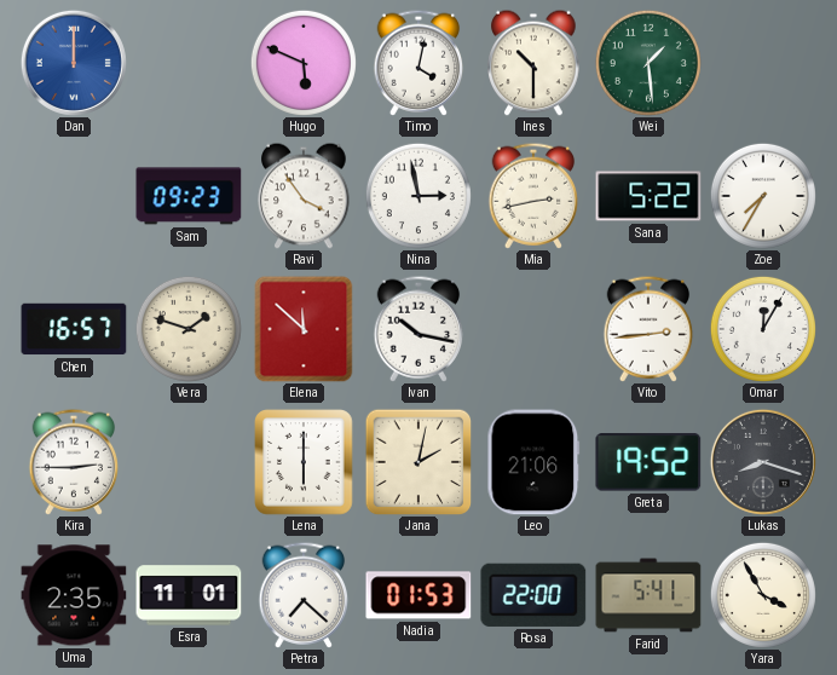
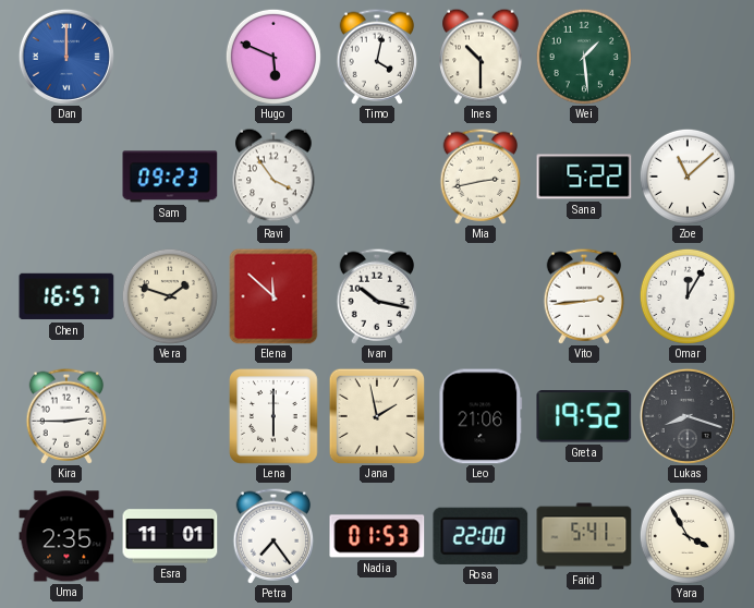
Nina: 2:58 -> none
Zoe: 7:35 -> 11:08
Jana: 2:02 -> 1:58
Petra: 7:22 -> 7:24
